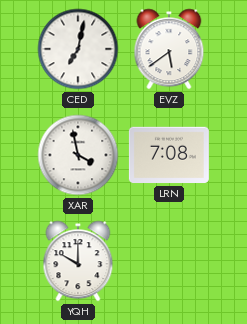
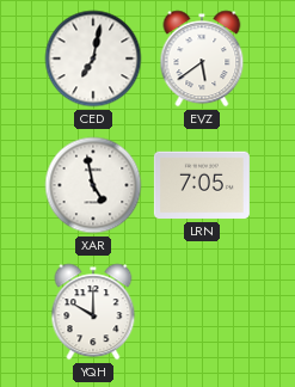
XAR: 3:58 -> 4:58
LRN: 7:08 -> 7:05
